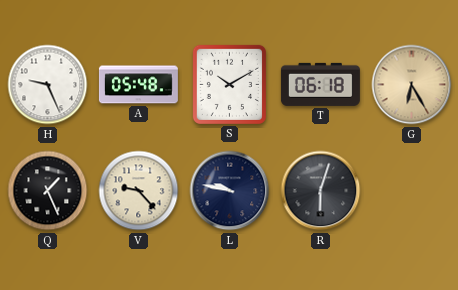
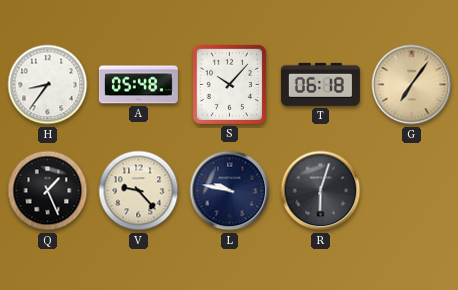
H: 9:26 -> 8:36
S: 10:10 -> 10:07
G: 6:25 -> 7:06
